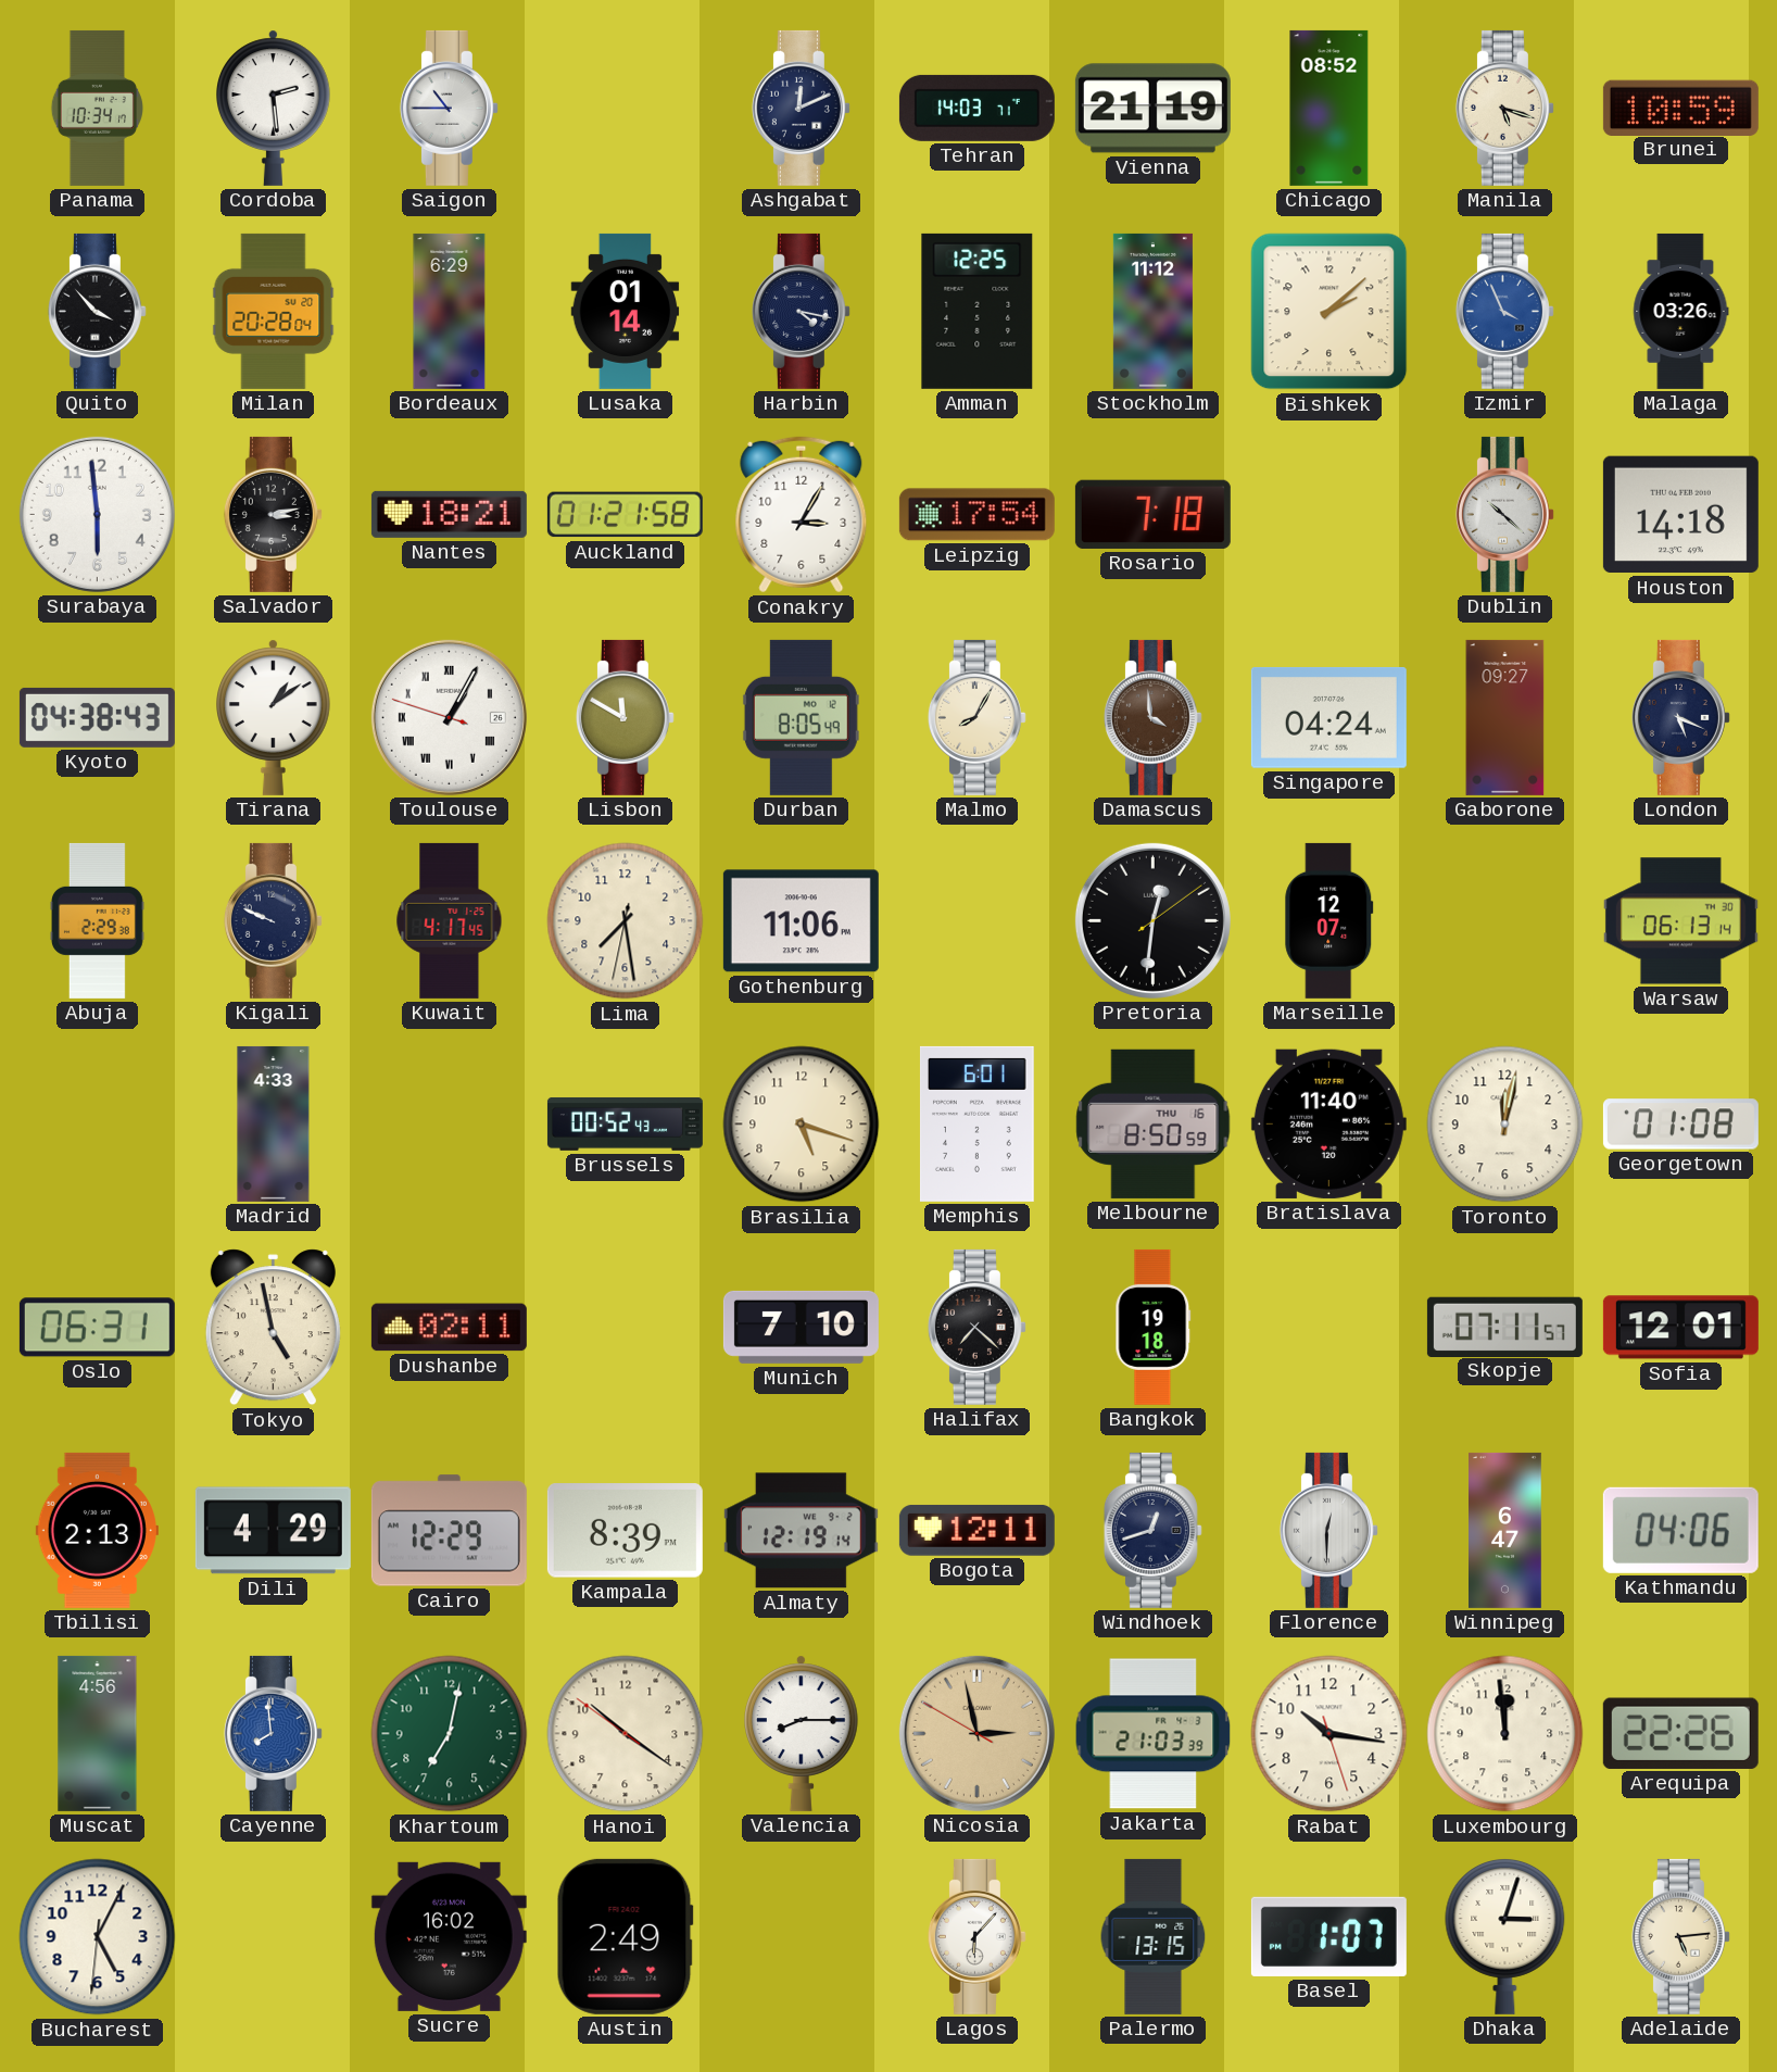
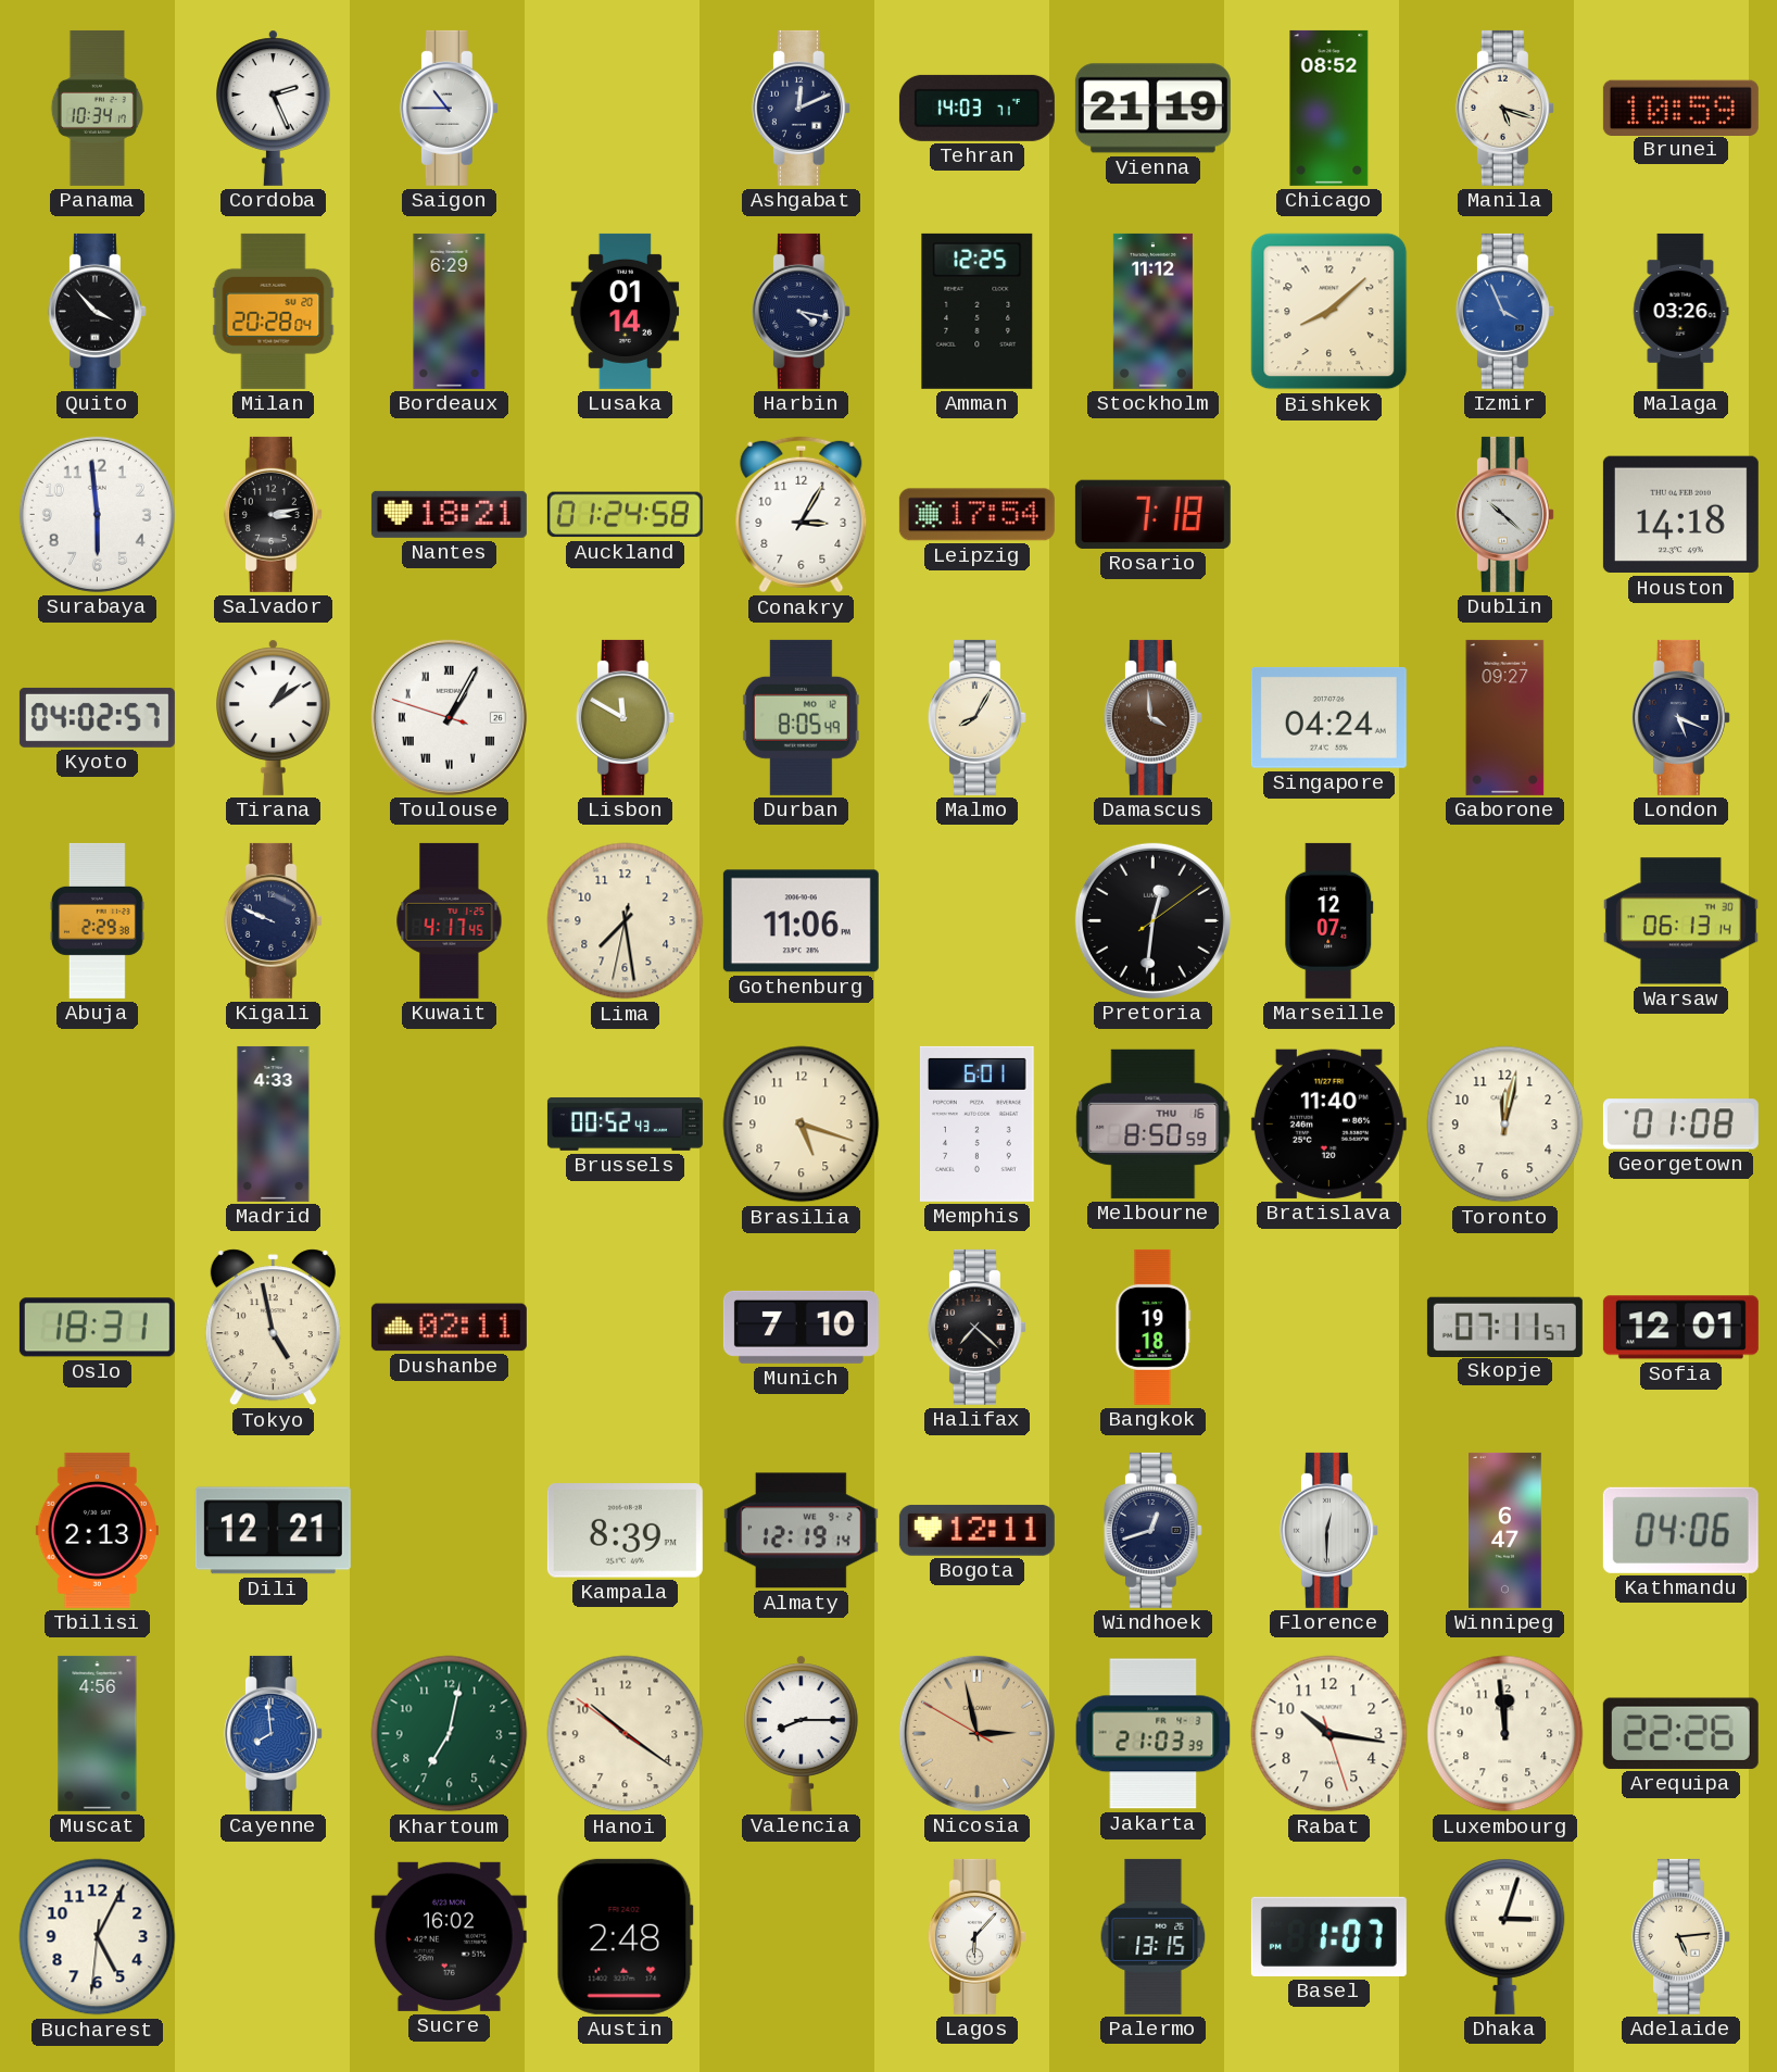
Cordoba: 2:29 -> 2:26
Bishkek: 2:08 -> 8:08
Auckland: 01:21 -> 01:24
Kyoto: 04:38 -> 04:02
Oslo: 06:31 -> 18:31
Dili: 4:29 -> 12:21
Cairo: 12:29 -> none
Austin: 2:49 -> 2:48
